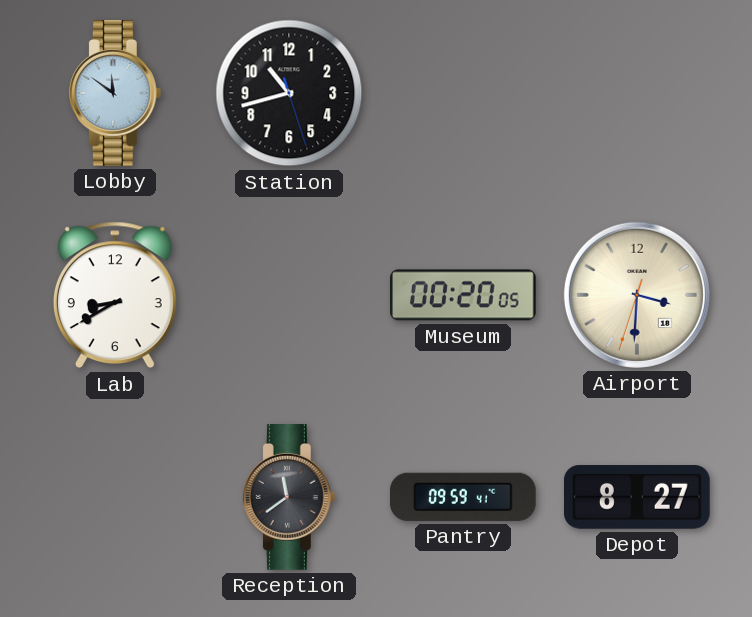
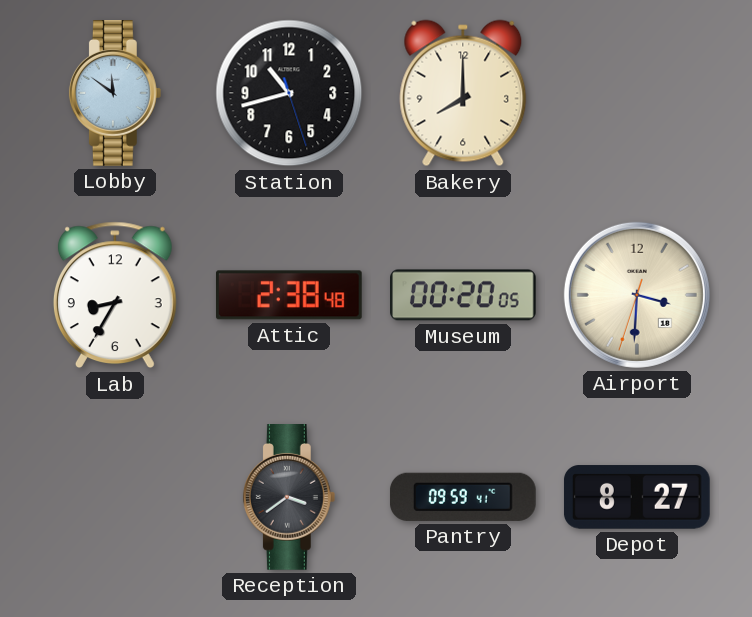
Bakery: none -> 8:00
Lab: 8:40 -> 8:35
Attic: none -> 2:38
Reception: 11:39 -> 3:39
